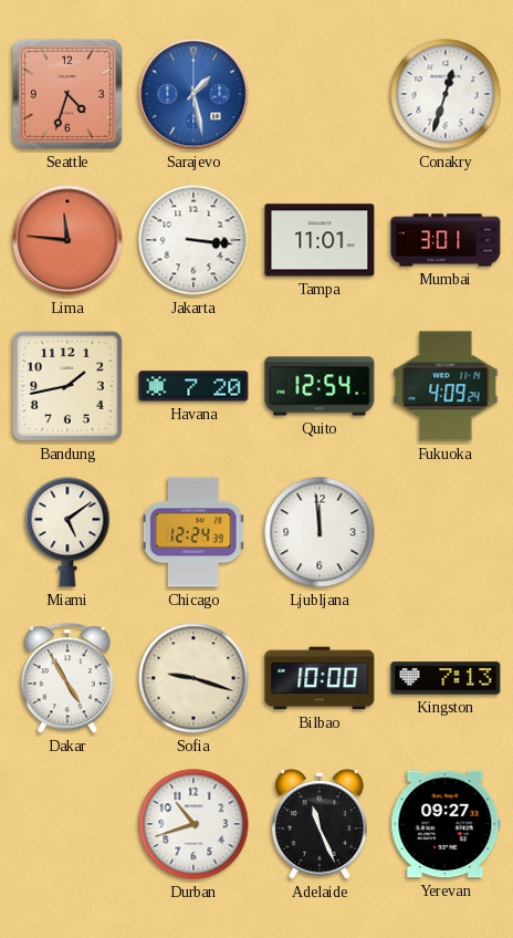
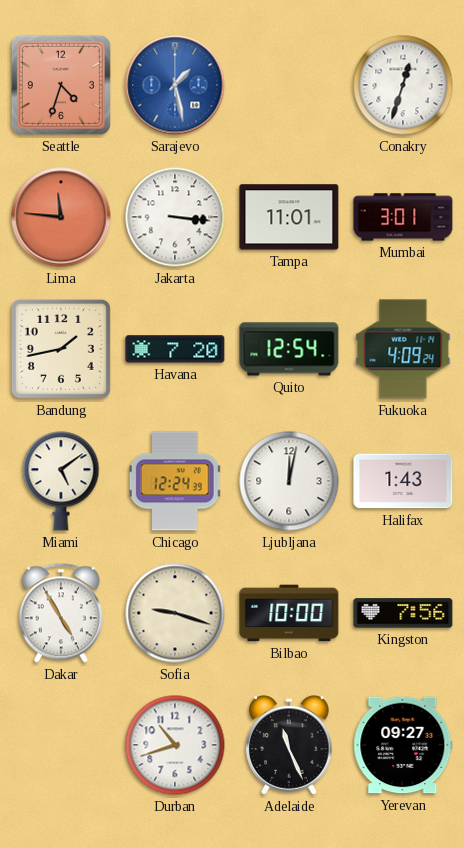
Ljubljana: 11:59 -> 12:02
Halifax: none -> 1:43
Kingston: 7:13 -> 7:56
